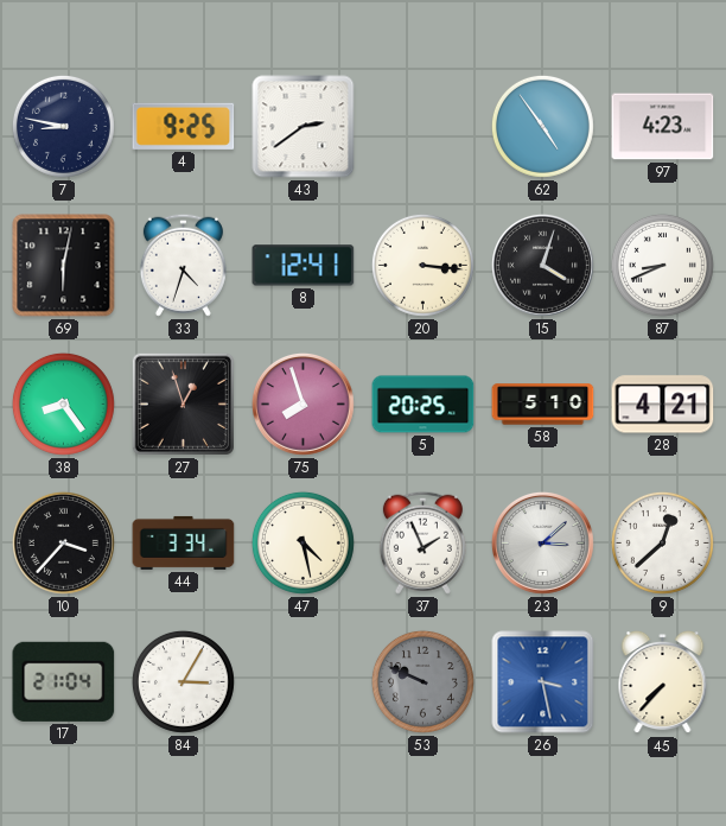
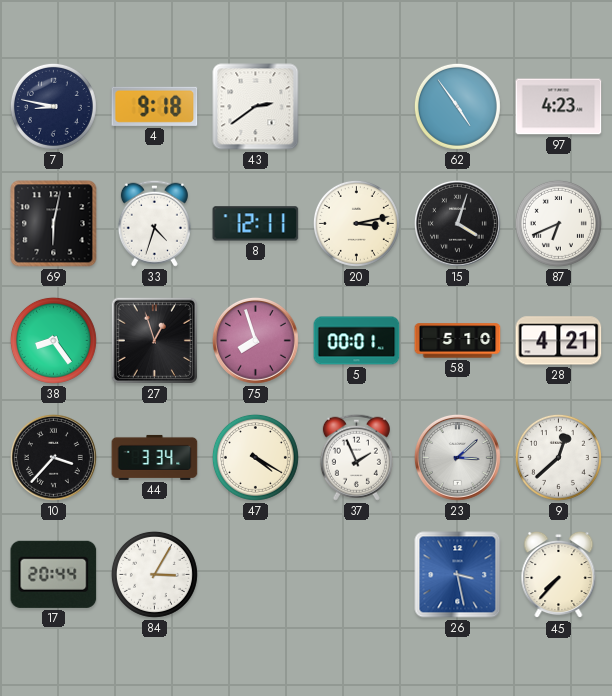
4: 9:25 -> 9:18
8: 12:41 -> 12:11
20: 3:16 -> 3:13
87: 8:41 -> 6:41
5: 20:25 -> 00:01
47: 4:28 -> 4:20
17: 21:04 -> 20:44
53: 9:49 -> none
